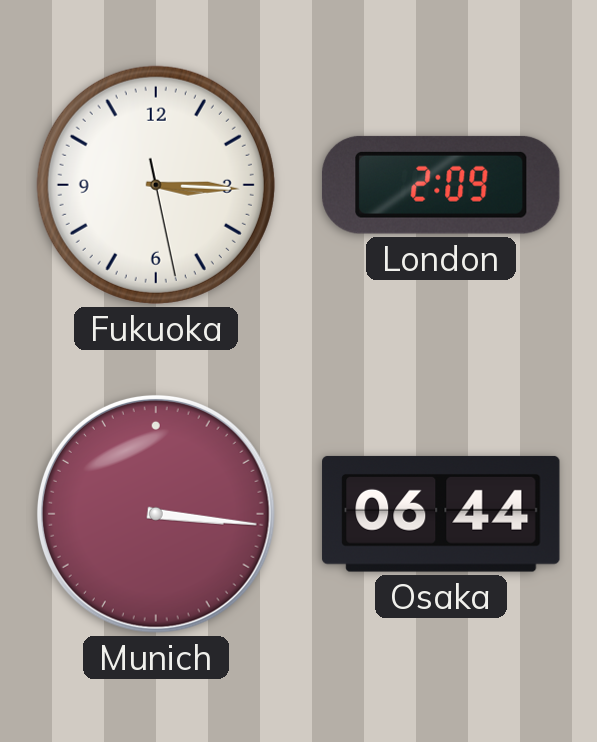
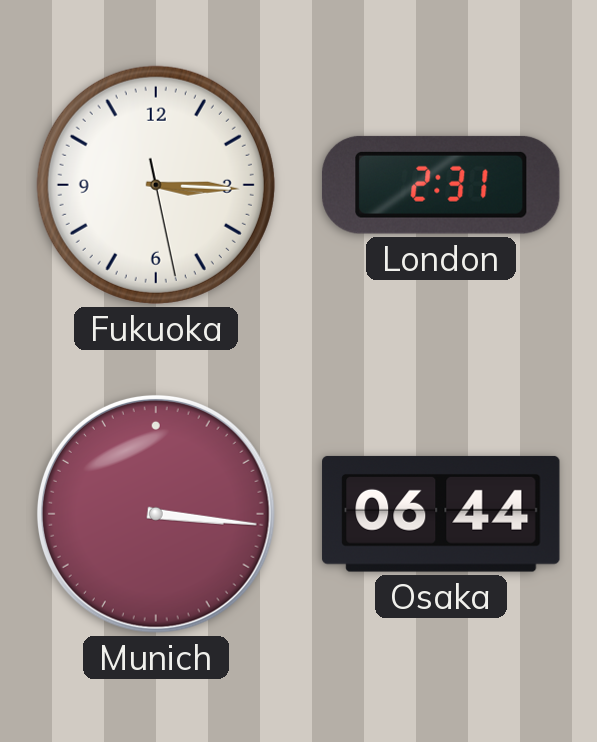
London: 2:09 -> 2:31
